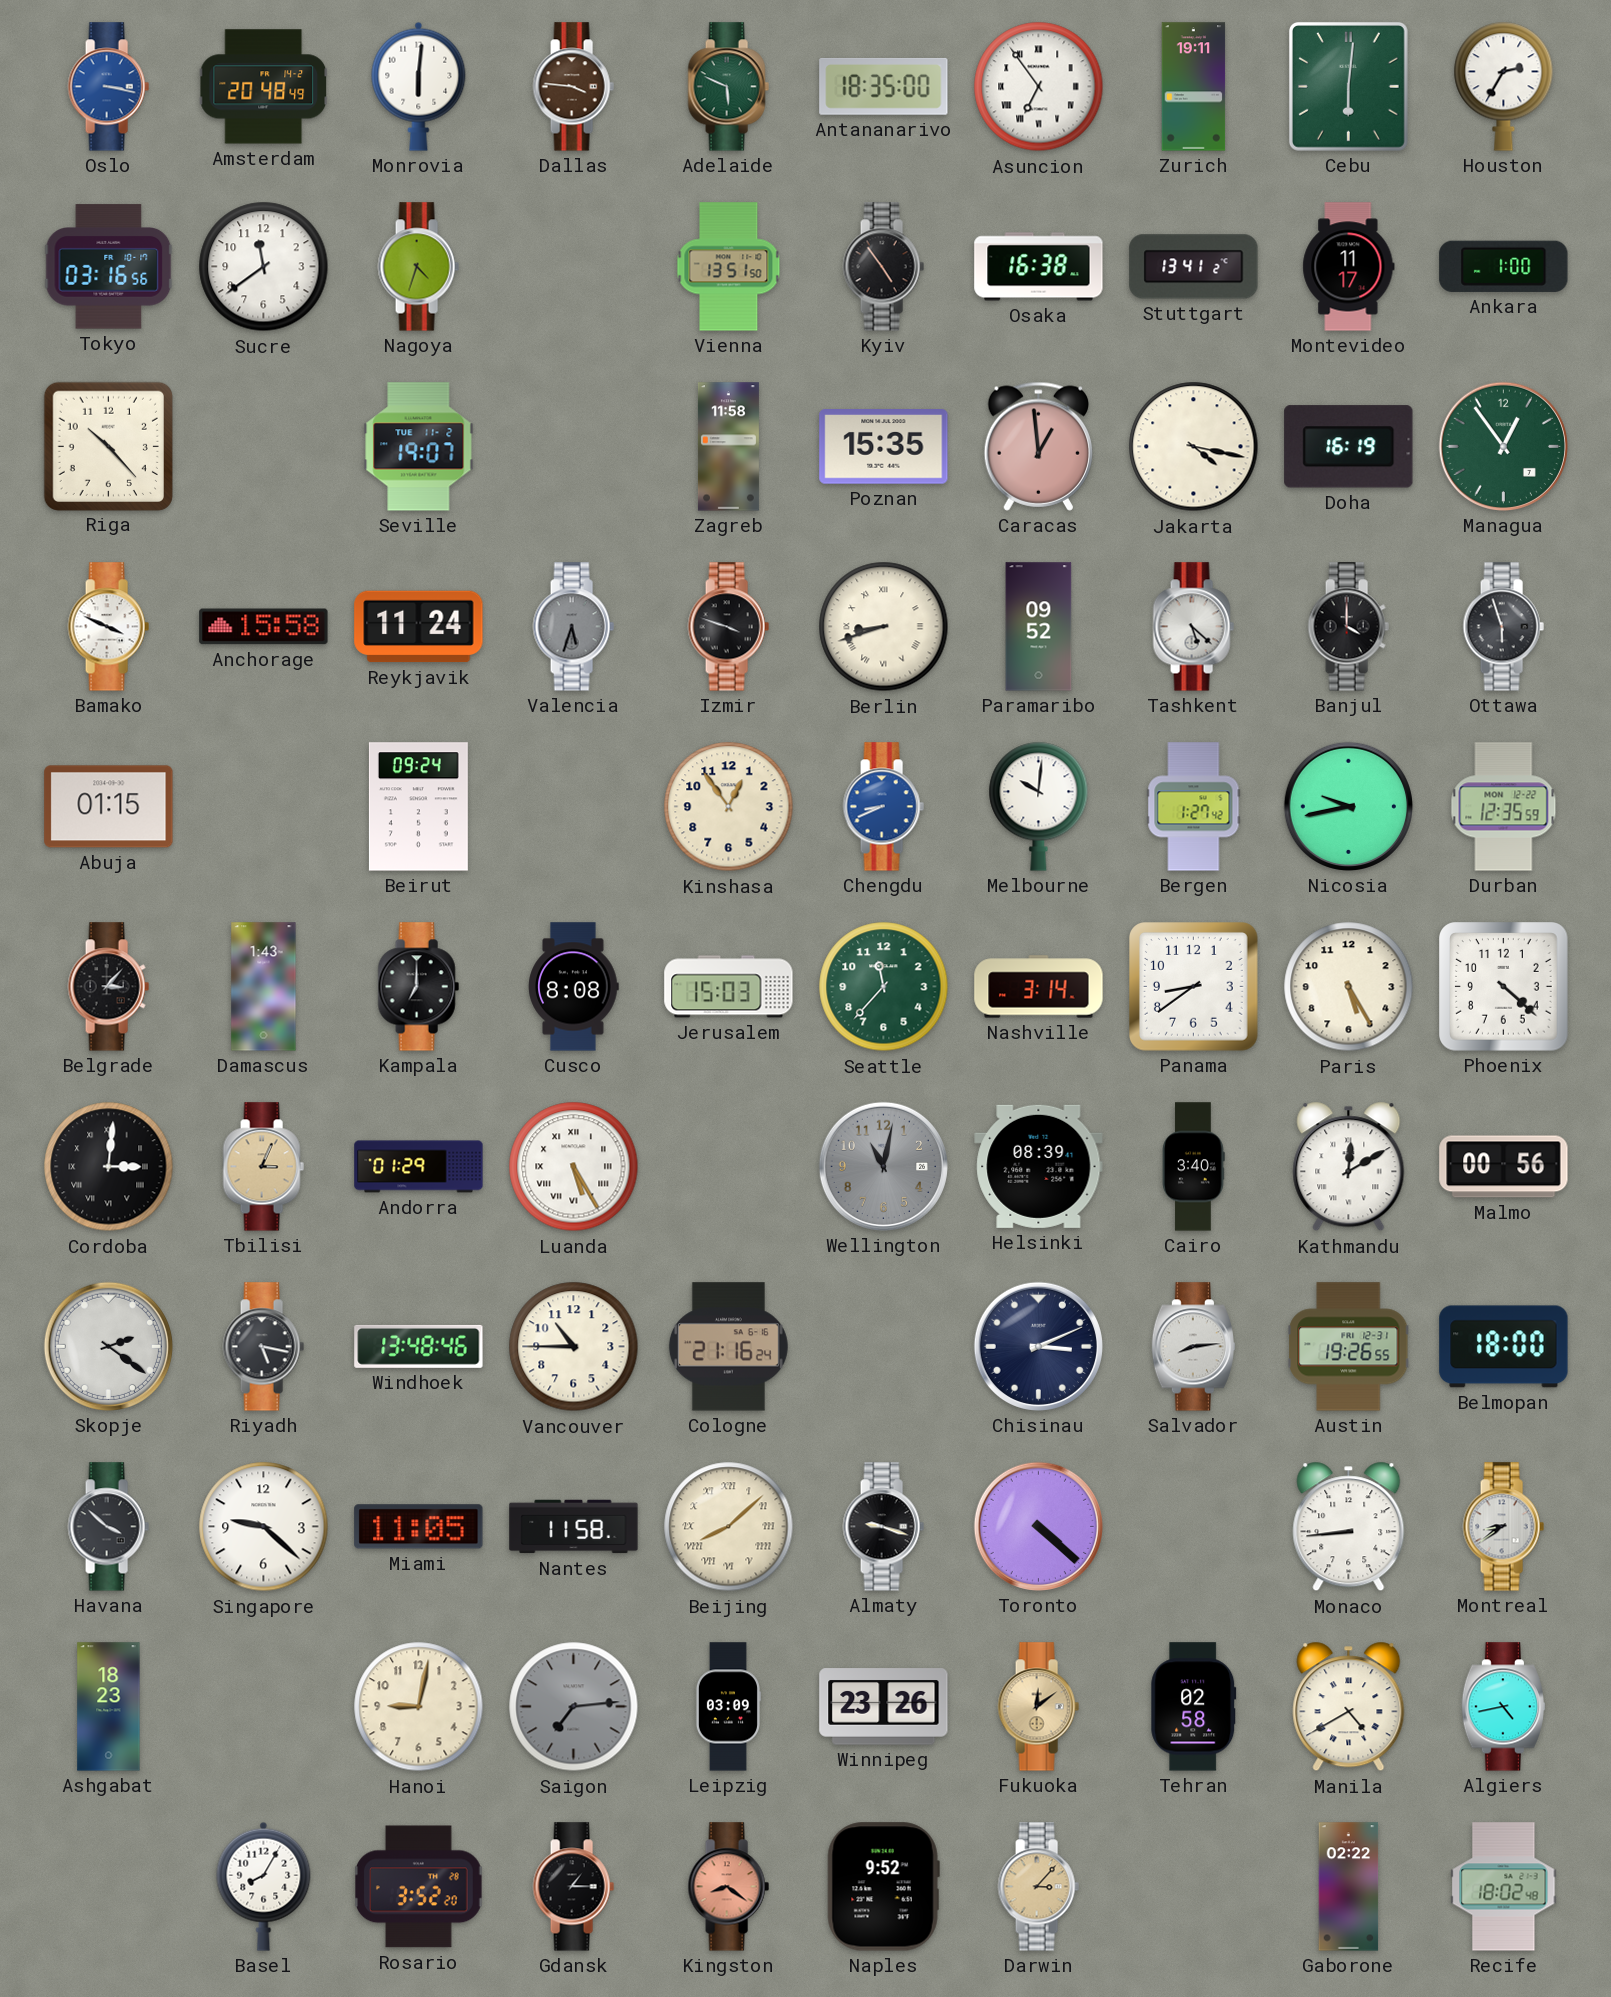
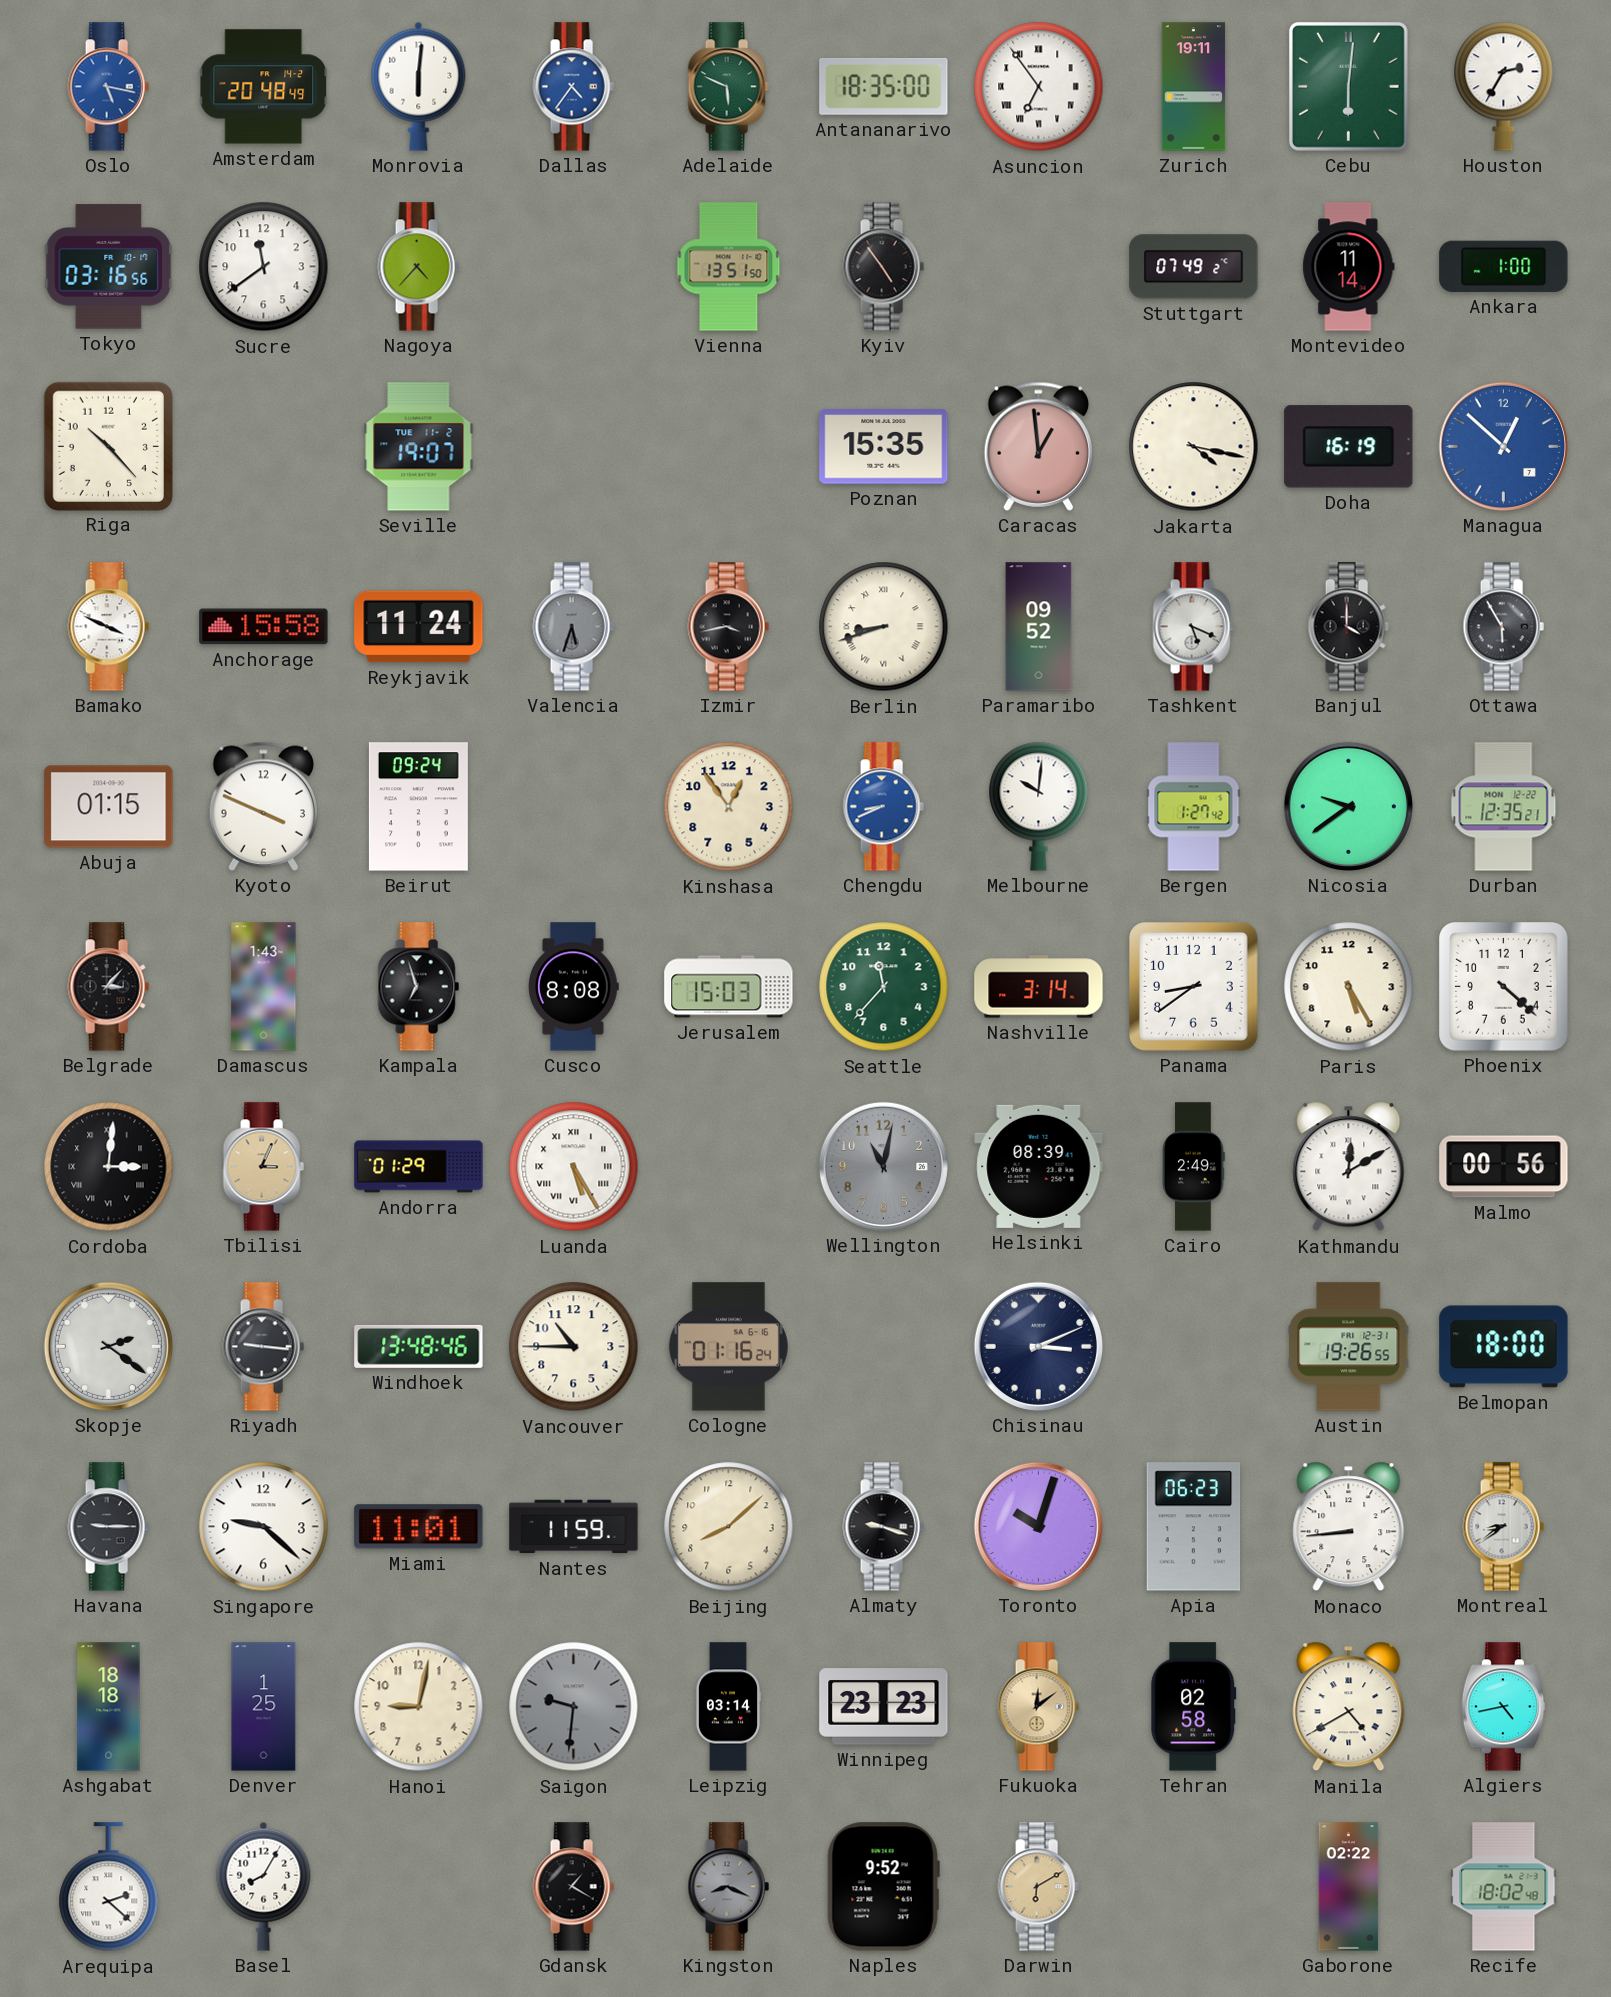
Oslo: 3:17 -> 5:17
Dallas: 3:46 -> 4:36
Dallas dial: brown -> blue
Nagoya: 4:33 -> 4:37
Osaka: 16:38 -> none
Stuttgart: 13:41 -> 07:49
Montevideo: 11:17 -> 11:14
Zagreb: 11:58 -> none
Managua: 12:54 -> 12:52
Managua dial: green -> blue
Izmir: 3:48 -> 3:43
Tashkent: 5:22 -> 5:19
Ottawa: 5:57 -> 5:55
Kyoto: none -> 3:49
Nicosia: 9:43 -> 9:39
Durban: 12:35:59 -> 12:35:21
Kampala: 7:00 -> 6:57
Cairo: 3:40 -> 2:49
Riyadh: 5:17 -> 9:16
Cologne: 21:16 -> 01:16
Salvador: 8:14 -> none
Havana: 3:52 -> 9:15
Miami: 11:05 -> 11:01
Nantes: 11:58 -> 11:59
Beijing numerals: Roman -> Arabic
Toronto: 4:22 -> 10:03
Apia: none -> 06:23
Ashgabat: 18:23 -> 18:18
Denver: none -> 1:25
Saigon: 7:14 -> 9:31
Leipzig: 03:09 -> 03:14
Winnipeg: 23:26 -> 23:23
Arequipa: none -> 2:22
Rosario: 3:52 -> none
Gdansk: 1:15 -> 1:20
Kingston: 8:21 -> 8:19
Kingston dial: salmon -> grey
Darwin: 3:07 -> 6:10
